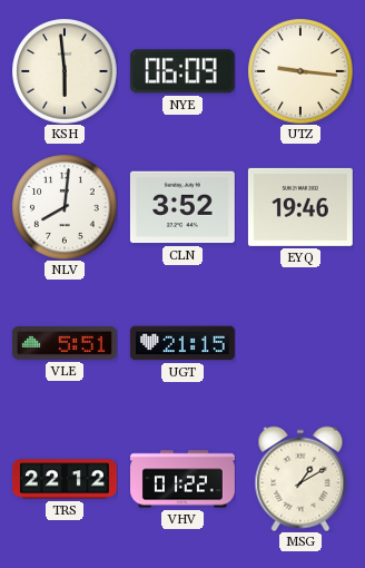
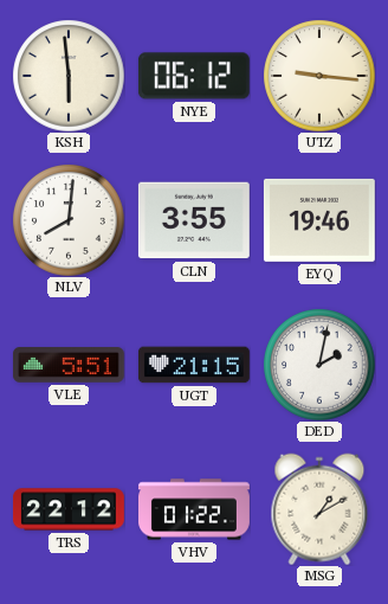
NYE: 06:09 -> 06:12
CLN: 3:52 -> 3:55
DED: none -> 2:02
